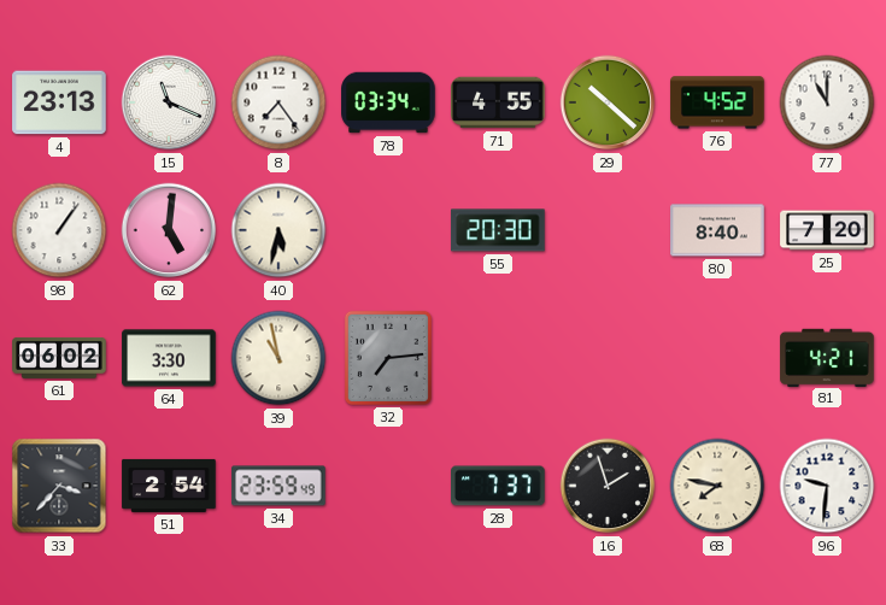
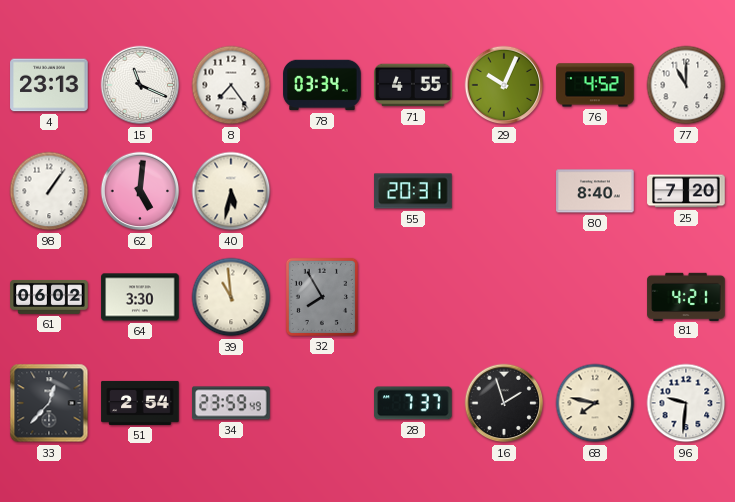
29: 10:22 -> 10:04
55: 20:30 -> 20:31
39: 10:58 -> 10:59
32: 7:14 -> 7:55
33: 3:37 -> 12:37
